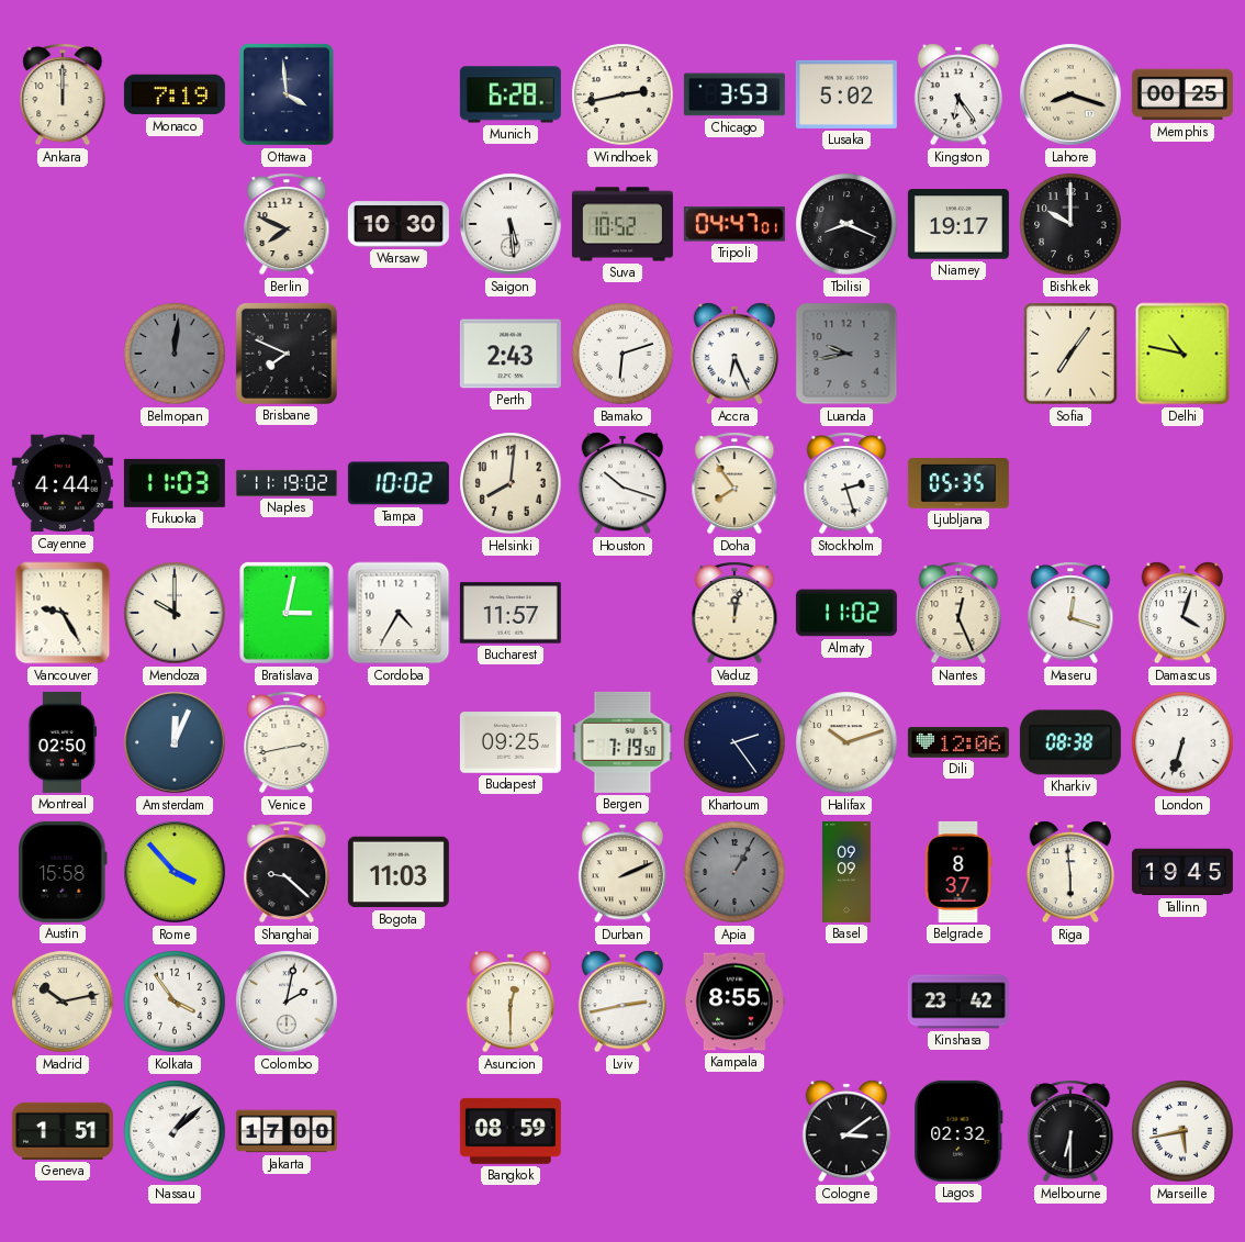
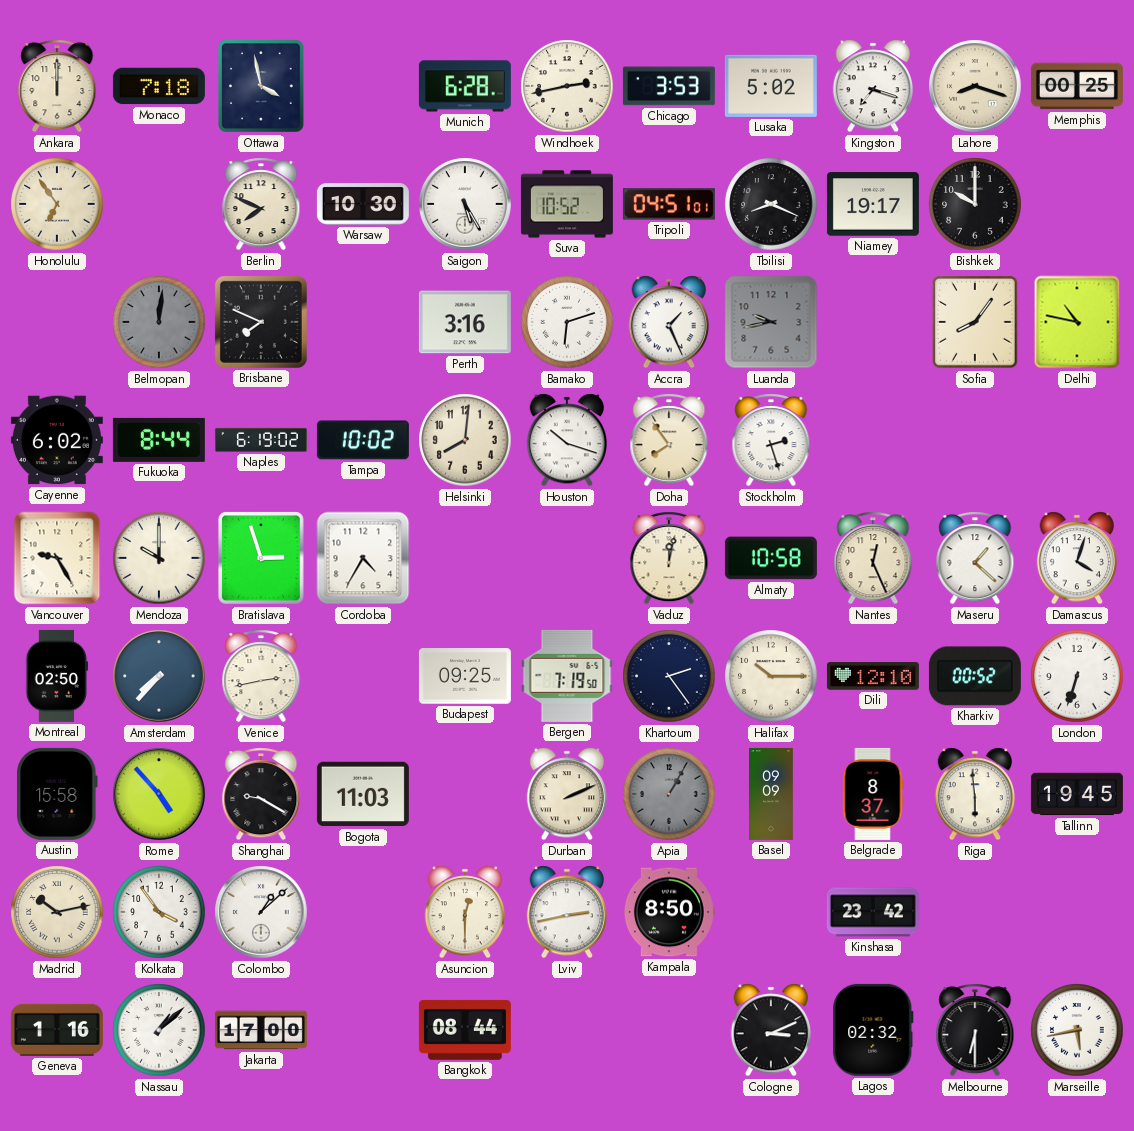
Monaco: 7:19 -> 7:18
Ottawa: 3:59 -> 3:58
Kingston: 6:24 -> 7:18
Honolulu: none -> 6:54
Saigon: 5:29 -> 5:25
Tripoli: 04:47 -> 04:51
Perth: 2:43 -> 3:16
Accra: 6:26 -> 1:26
Sofia: 7:06 -> 8:06
Cayenne: 4:44 -> 6:02
Fukuoka: 11:03 -> 8:44
Naples: 11:19 -> 6:19
Ljubljana: 05:35 -> none
Bratislava: 3:02 -> 2:57
Bucharest: 11:57 -> none
Almaty: 11:02 -> 10:58
Maseru: 12:18 -> 1:22
Amsterdam: 12:04 -> 7:37
Halifax: 10:12 -> 10:15
Dili: 12:06 -> 12:10
Kharkiv: 08:38 -> 00:52
Rome: 3:53 -> 4:53
Shanghai: 9:22 -> 9:20
Colombo: 2:02 -> 1:08
Kampala: 8:55 -> 8:50
Geneva: 1:51 -> 1:16
Bangkok: 08:59 -> 08:44
Cologne: 3:09 -> 3:11
